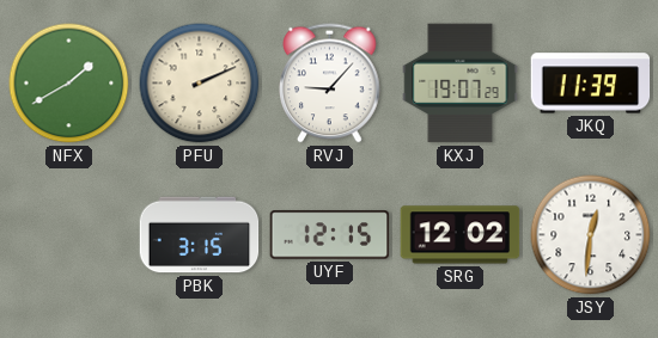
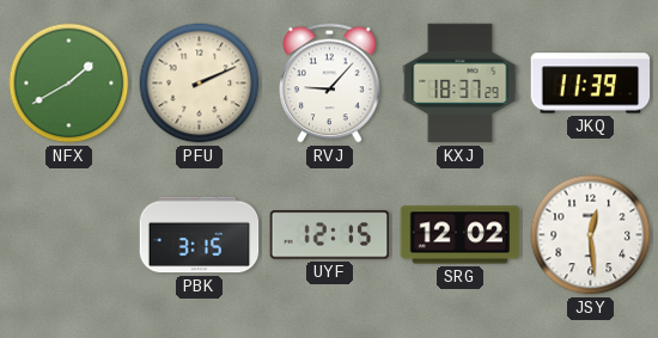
KXJ: 19:07 -> 18:37
JSY: 12:31 -> 12:29
